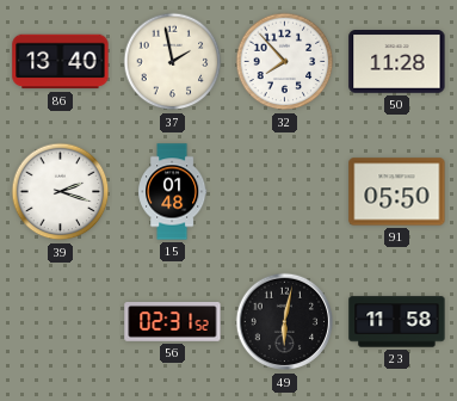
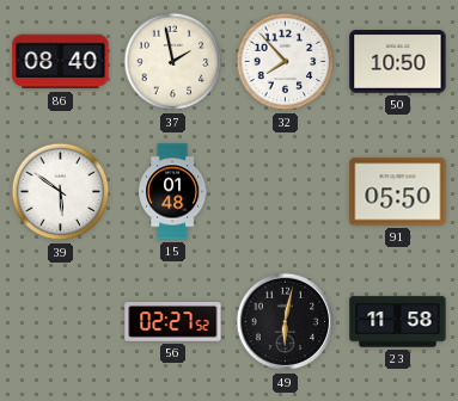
86: 13:40 -> 08:40
50: 11:28 -> 10:50
39: 2:18 -> 5:51
56: 02:31 -> 02:27
